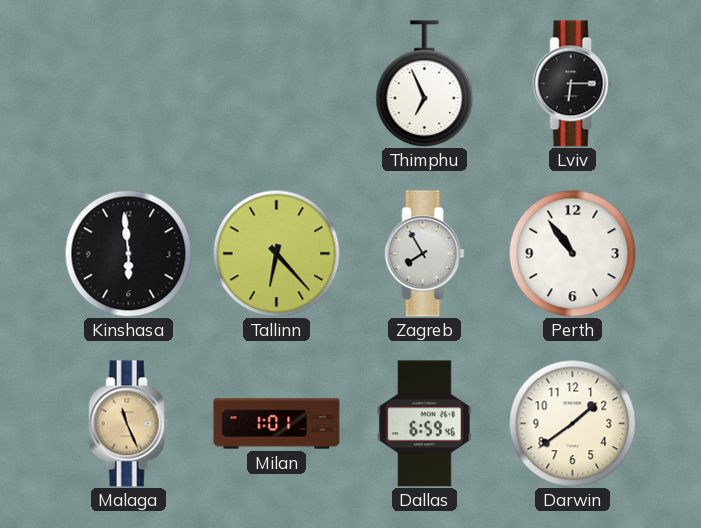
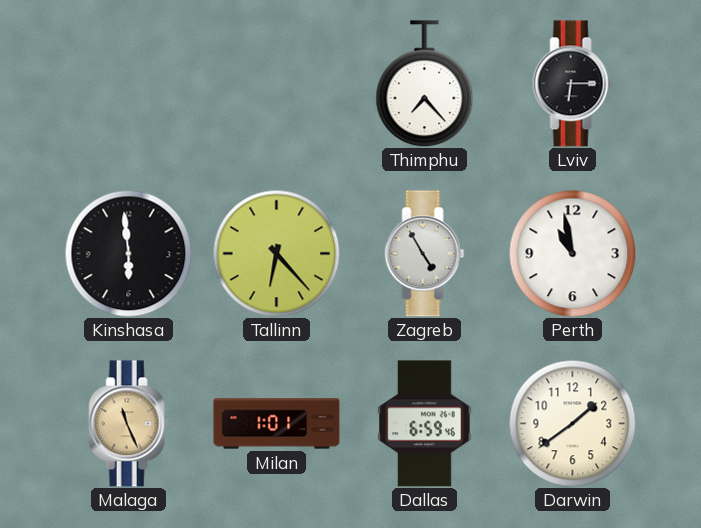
Thimphu: 6:56 -> 7:23
Zagreb: 7:55 -> 4:55
Perth: 10:54 -> 10:58
